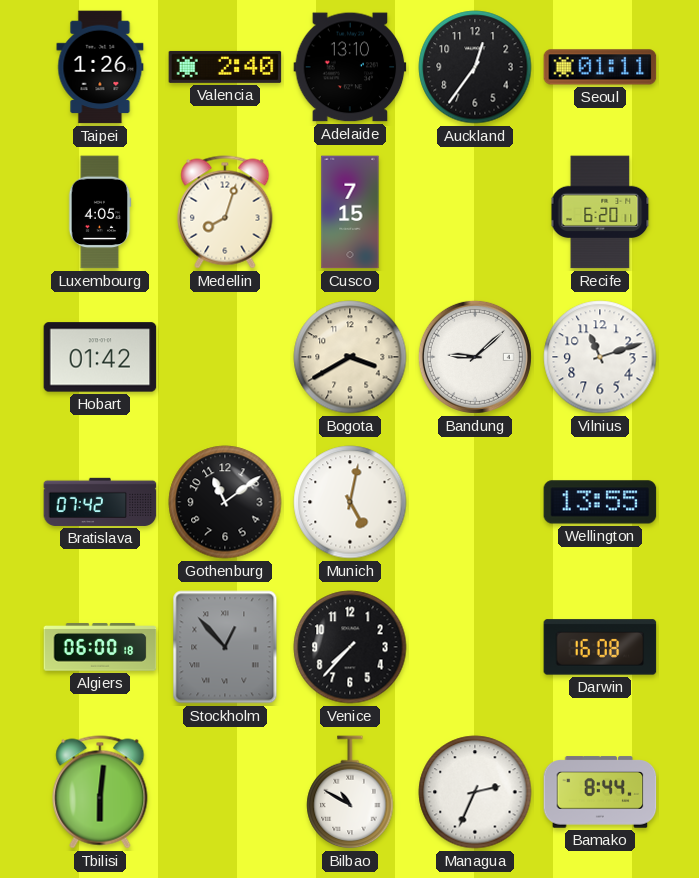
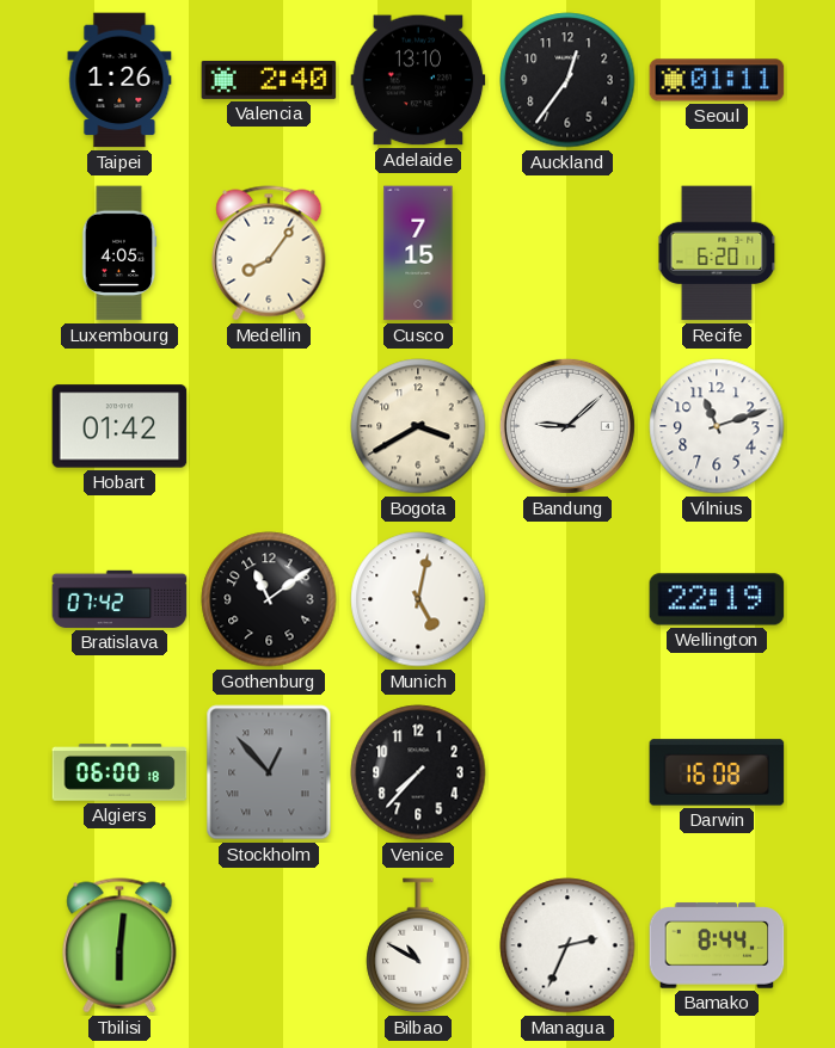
Medellin: 8:03 -> 8:06
Wellington: 13:55 -> 22:19
